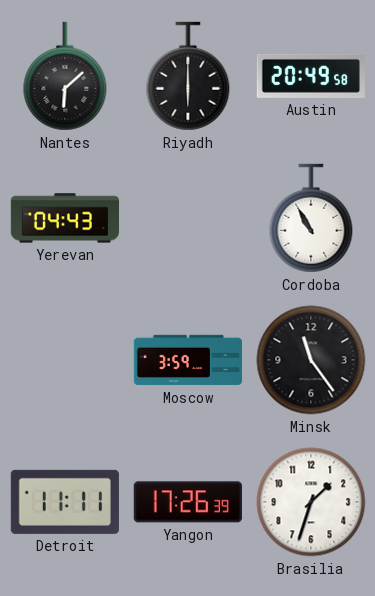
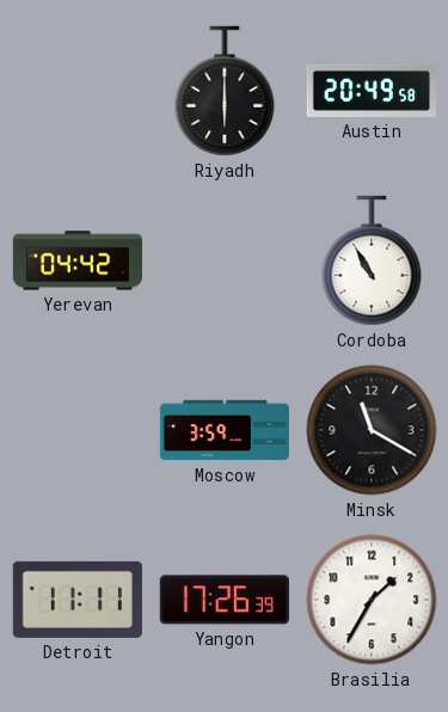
Nantes: 6:08 -> none
Yerevan: 04:43 -> 04:42
Minsk: 11:24 -> 11:20
Brasilia: 1:33 -> 1:35
